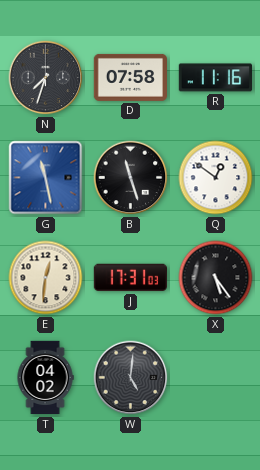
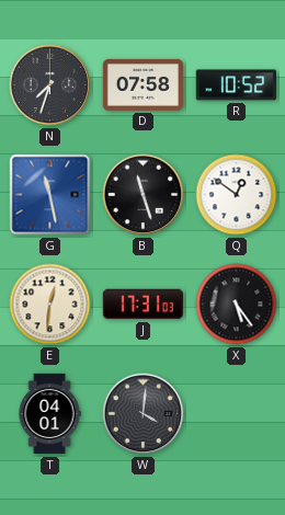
R: 11:16 -> 10:52
T: 04:02 -> 04:01
W: 5:01 -> 4:01
